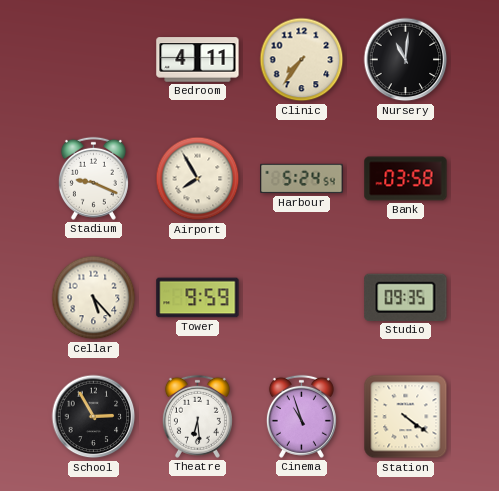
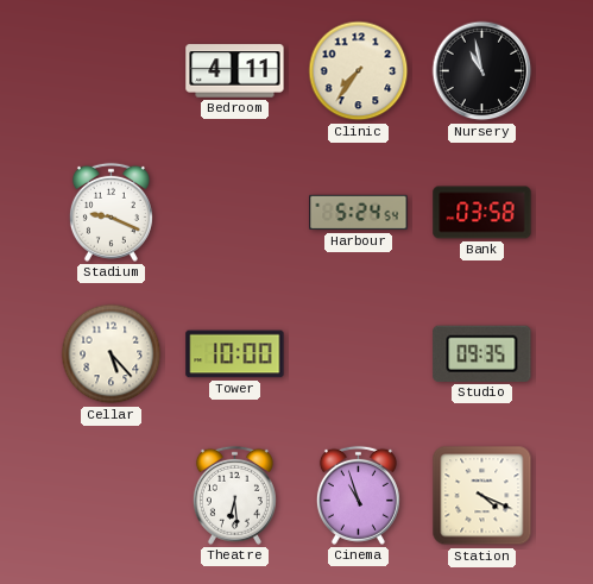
Nursery: 11:01 -> 10:58
Airport: 7:55 -> none
Tower: 9:59 -> 10:00
School: 2:55 -> none
Station: 4:21 -> 4:19
